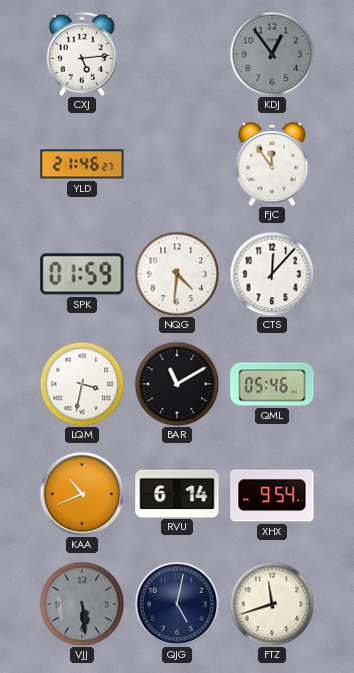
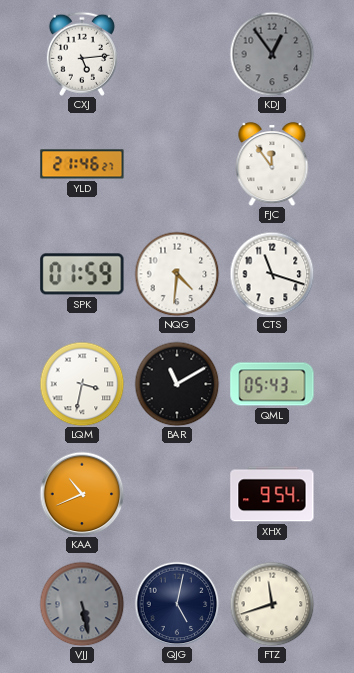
CTS: 12:07 -> 11:18
QML: 05:46 -> 05:43
RVU: 6:14 -> none
VJJ: 5:29 -> 5:28
